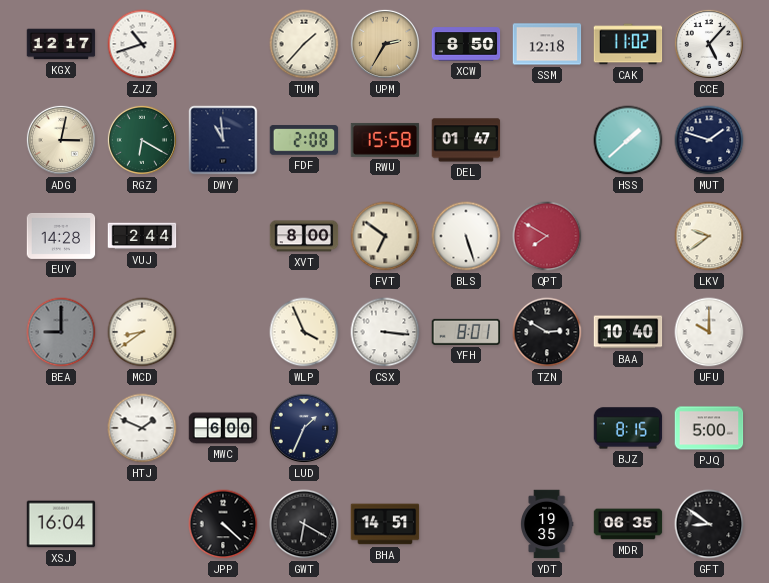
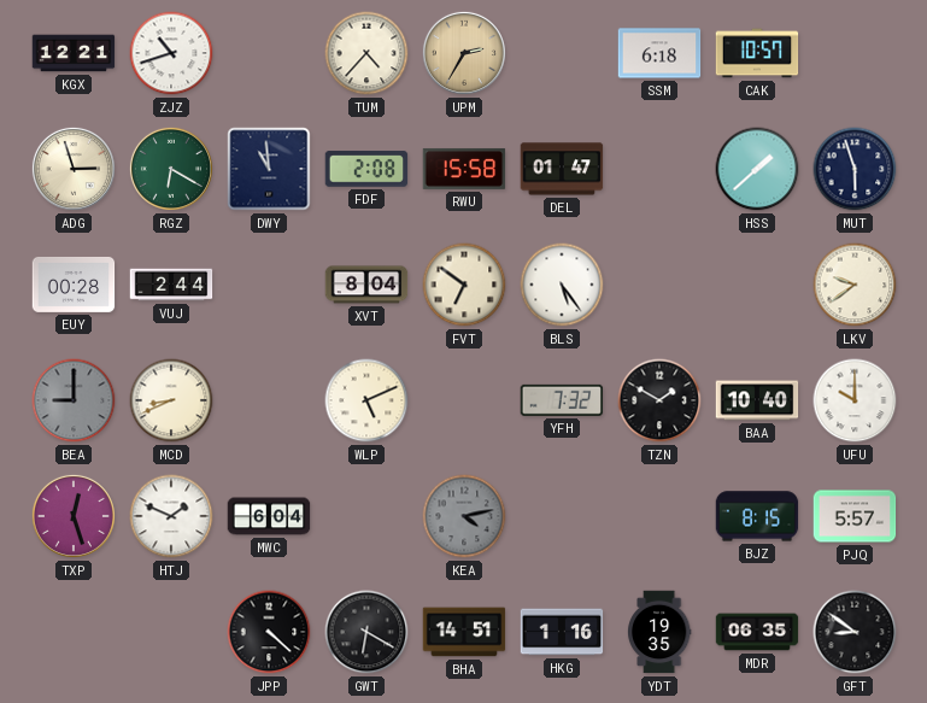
KGX: 12:17 -> 12:21
TUM: 1:37 -> 4:37
XCW: 8:50 -> none
SSM: 12:18 -> 6:18
CAK: 11:02 -> 10:57
CCE: 5:07 -> none
ADG: 3:02 -> 2:57
MUT: 1:48 -> 5:57
EUY: 14:28 -> 00:28
XVT: 8:00 -> 8:04
BLS: 5:27 -> 5:24
QPT: 7:50 -> none
MCD: 8:39 -> 8:41
WLP: 3:56 -> 5:11
CSX: 3:16 -> none
YFH: 8:01 -> 7:32
TZN: 2:50 -> 1:50
TXP: none -> 12:27
MWC: 6:00 -> 6:04
LUD: 1:34 -> none
KEA: none -> 4:13
PJQ: 5:00 -> 5:57
XSJ: 16:04 -> none
HKG: none -> 1:16
